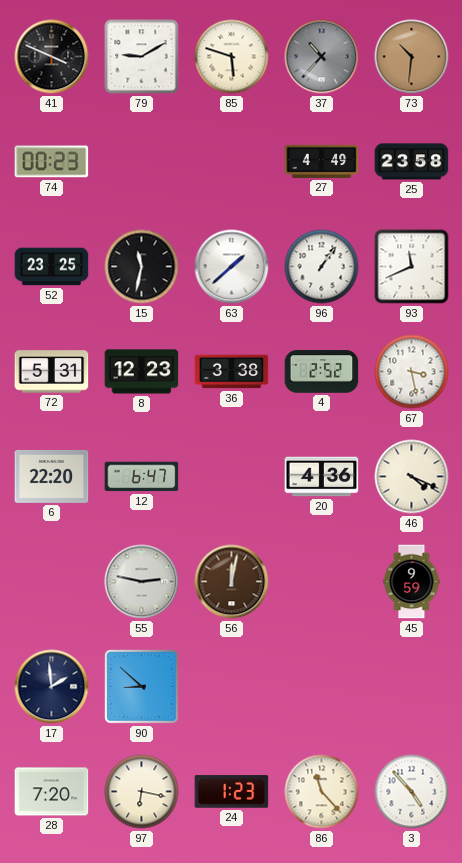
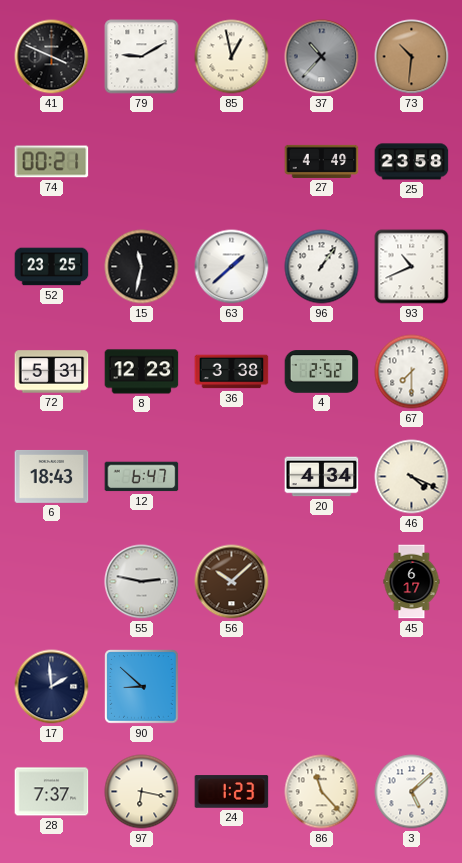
85: 5:48 -> 12:58
74: 00:23 -> 00:21
93: 11:41 -> 10:41
67: 3:28 -> 7:30
6: 22:20 -> 18:43
20: 4:36 -> 4:34
56: 12:02 -> 10:08
45: 9:59 -> 6:17
28: 7:20 -> 7:37
3: 4:53 -> 5:08
